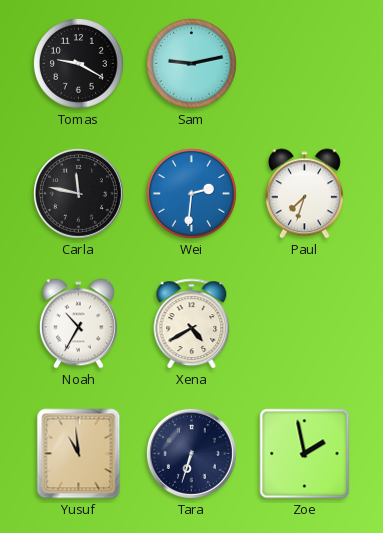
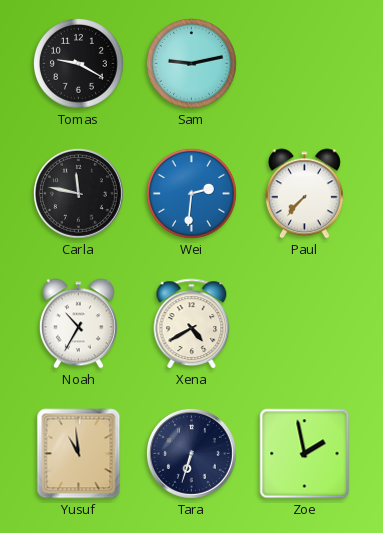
Paul: 7:33 -> 7:37
